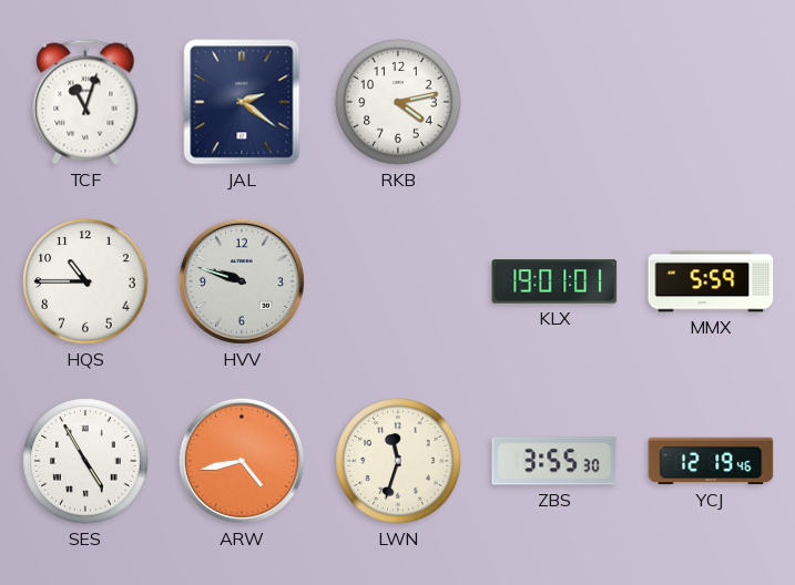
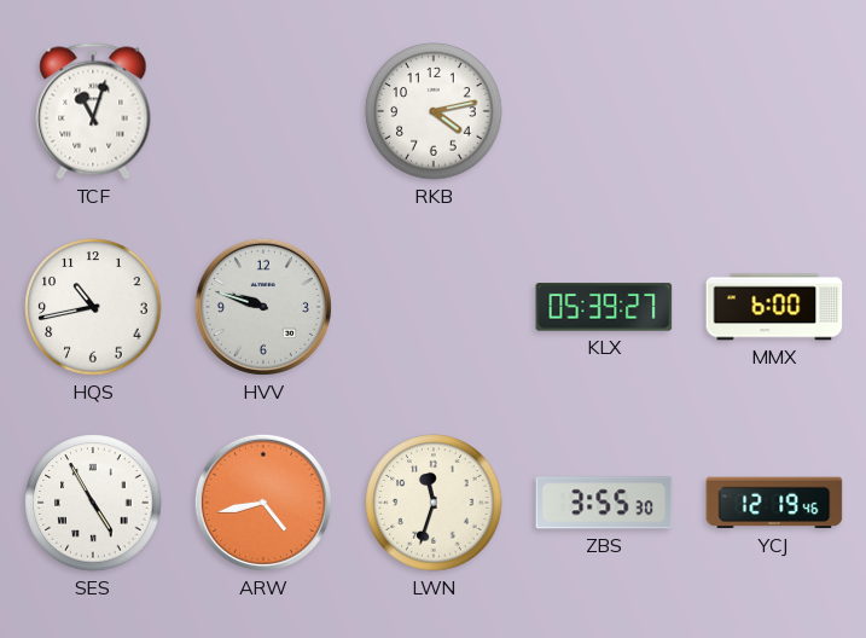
JAL: 2:21 -> none
HQS: 10:45 -> 10:43
KLX: 19:01 -> 05:39
MMX: 5:59 -> 6:00
